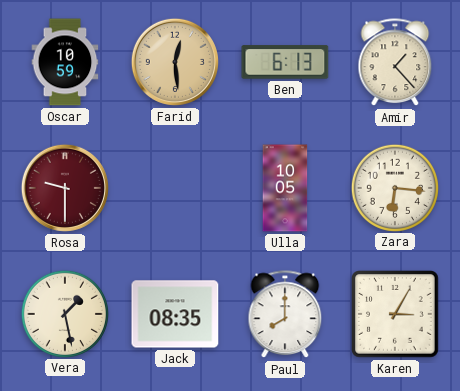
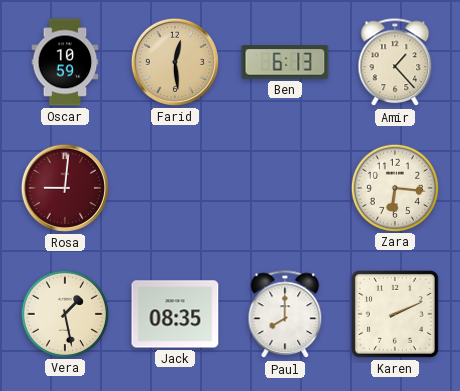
Rosa: 9:30 -> 9:01
Ulla: 10:05 -> none
Karen: 3:05 -> 2:11
